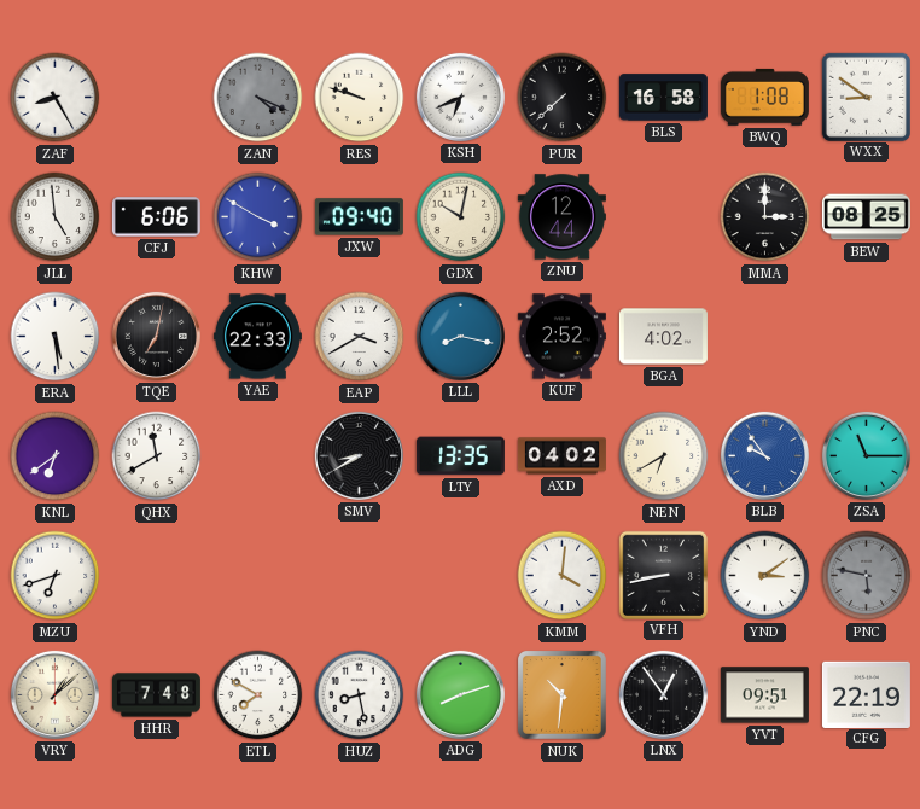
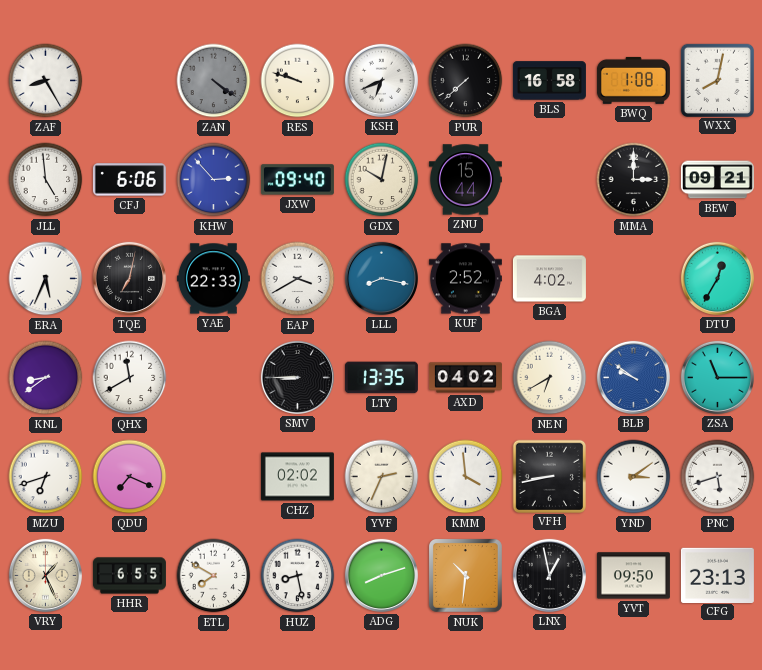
ZAN: 4:19 -> 4:21
WXX: 8:51 -> 8:02
KHW: 3:50 -> 2:53
ZNU: 12:44 -> 15:44
BEW: 08:25 -> 09:21
ERA: 5:29 -> 5:34
DTU: none -> 12:35
KNL: 6:39 -> 8:39
SMV: 8:40 -> 8:45
BLB: 9:54 -> 9:51
QDU: none -> 7:19
CHZ: none -> 02:02
YVF: none -> 2:34
KMM: 4:01 -> 3:59
PNC: 5:47 -> 5:42
PNC dial: grey -> white
VRY: 1:08 -> 1:26
HHR: 7:48 -> 6:55
LNX: 12:54 -> 12:58
YVT: 09:51 -> 09:50
CFG: 22:19 -> 23:13
